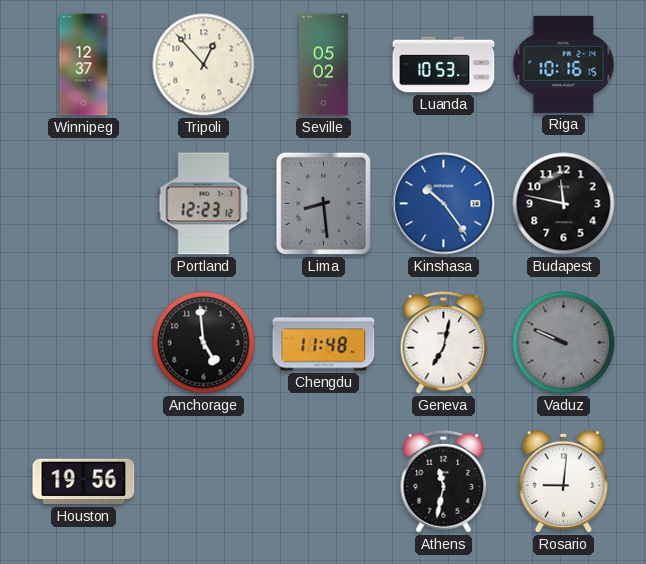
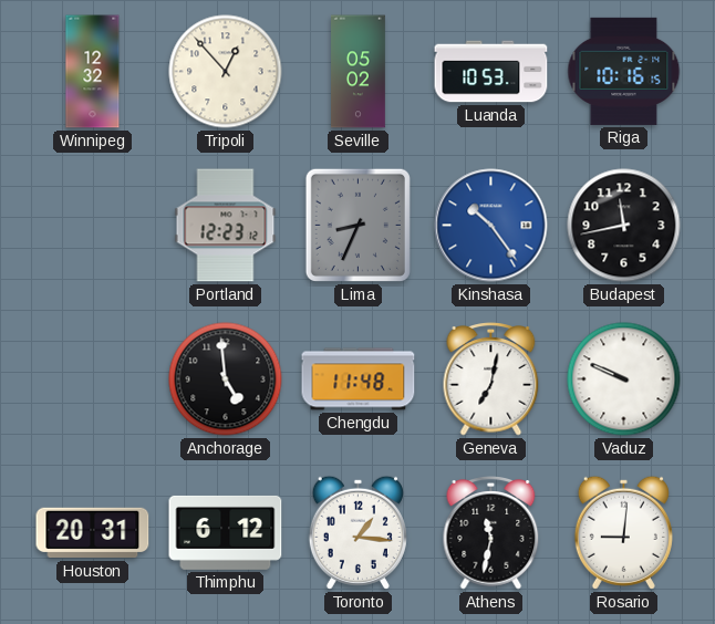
Winnipeg: 12:37 -> 12:32
Lima: 8:29 -> 8:34
Budapest: 11:47 -> 11:43
Vaduz dial: grey -> white
Houston: 19:56 -> 20:31
Thimphu: none -> 6:12
Toronto: none -> 1:16
